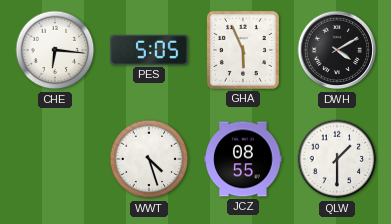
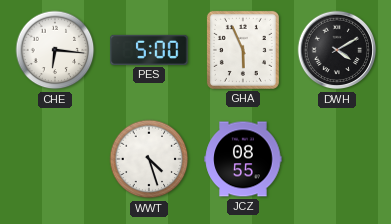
PES: 5:05 -> 5:00
QLW: 1:30 -> none
